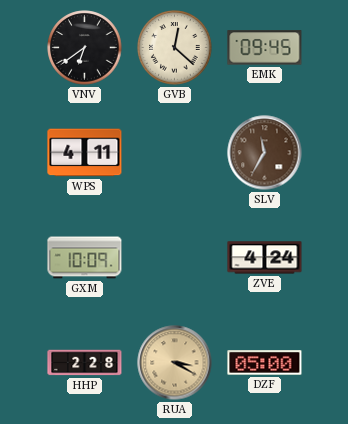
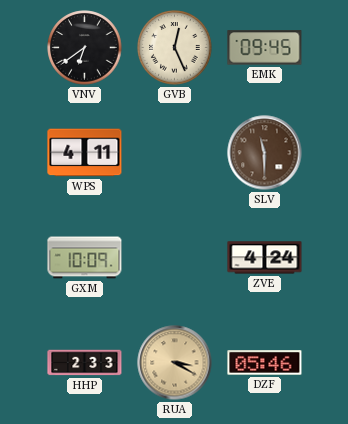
GVB: 12:22 -> 12:26
SLV: 11:35 -> 11:30
HHP: 2:28 -> 2:33
DZF: 05:00 -> 05:46
